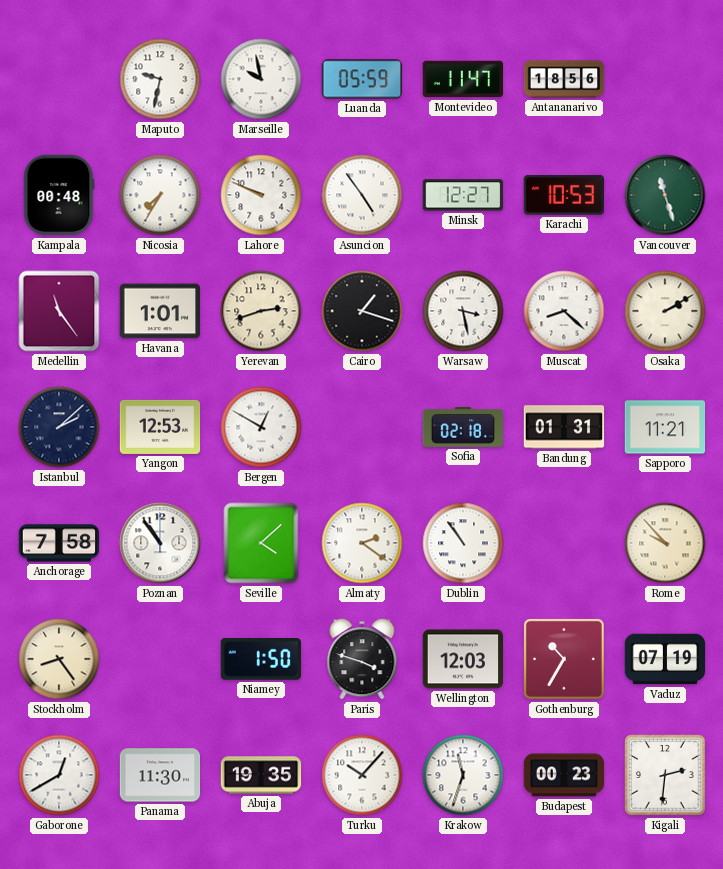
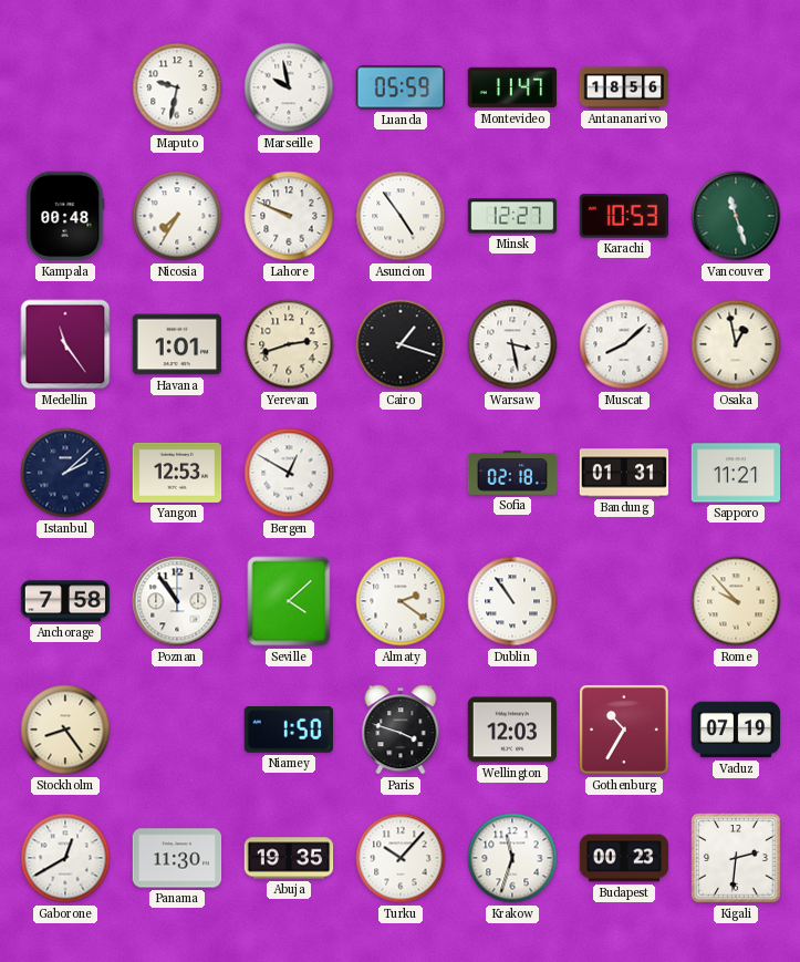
Muscat: 8:22 -> 8:08
Osaka: 2:10 -> 12:58
